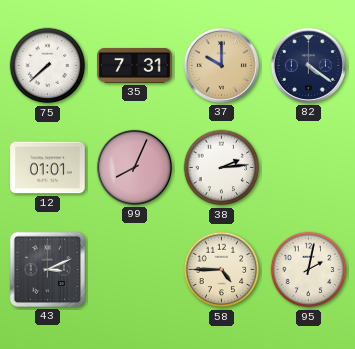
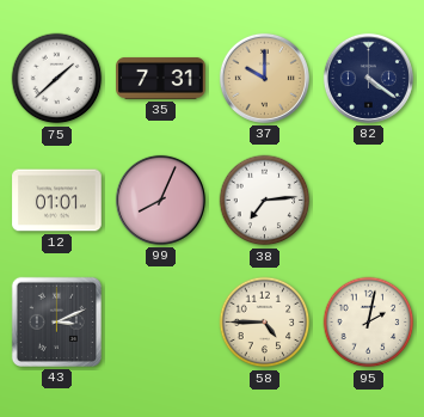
75: 7:38 -> 1:38
38: 2:14 -> 7:14
